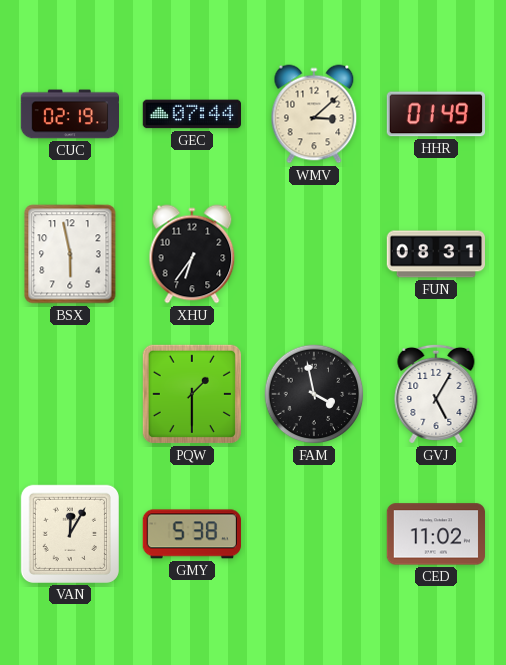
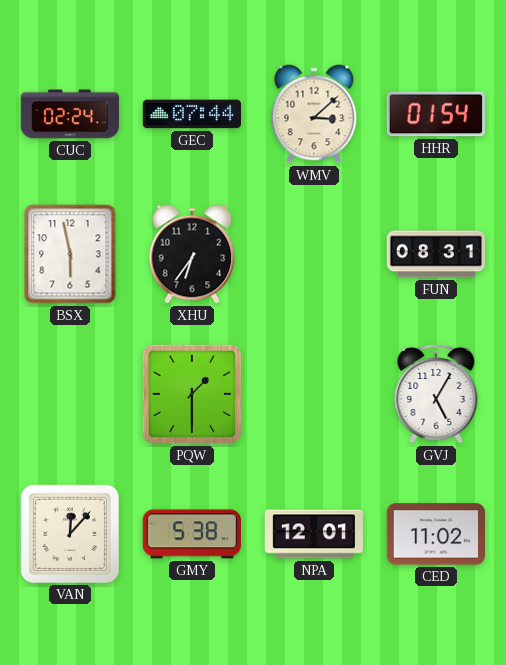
CUC: 02:19 -> 02:24
HHR: 01:49 -> 01:54
FAM: 3:58 -> none
VAN: 12:05 -> 12:07
NPA: none -> 12:01
